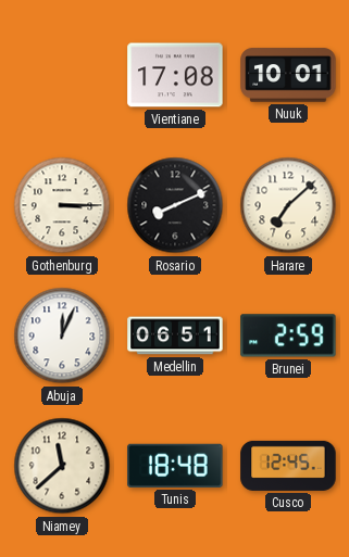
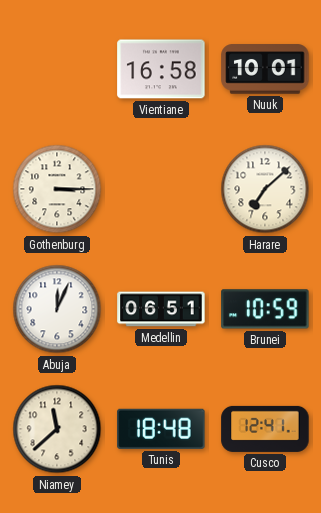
Vientiane: 17:08 -> 16:58
Rosario: 8:11 -> none
Brunei: 2:59 -> 10:59
Cusco: 12:45 -> 12:41
